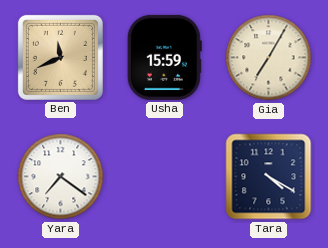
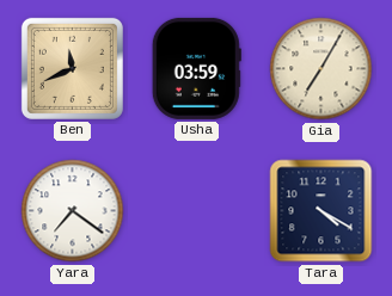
Usha: 15:59 -> 03:59
